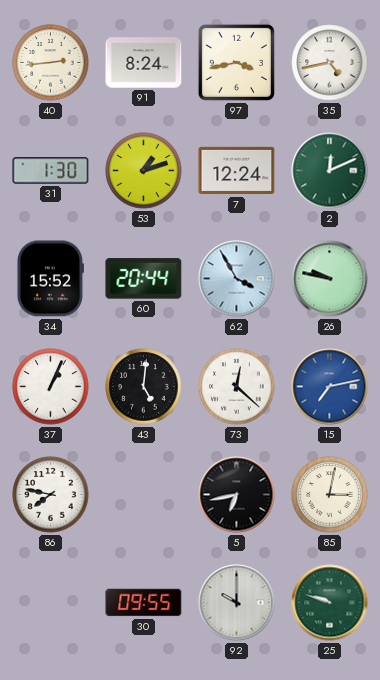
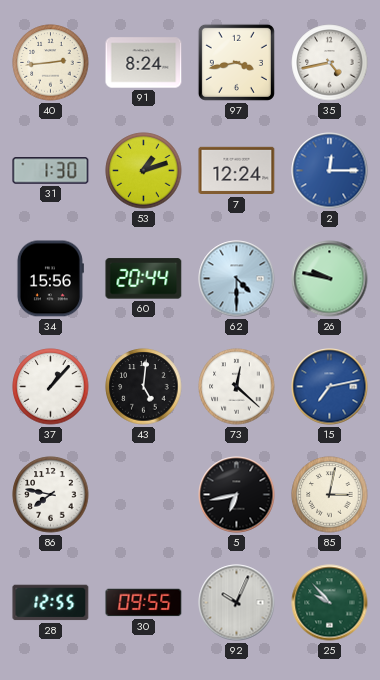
2: 12:11 -> 12:15
2 dial: green -> blue
34: 15:52 -> 15:56
62: 3:55 -> 4:30
37: 1:04 -> 1:07
28: none -> 12:55
92: 10:00 -> 10:04
25: 9:48 -> 9:53
